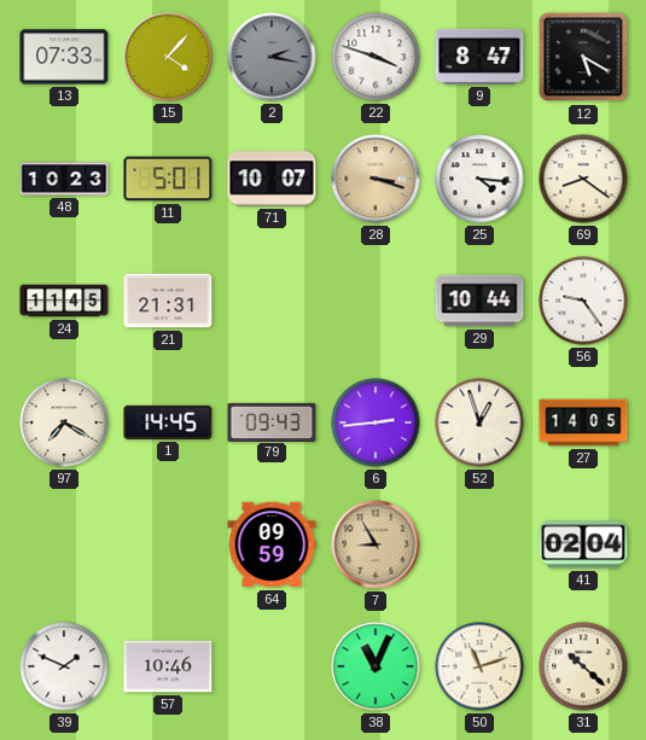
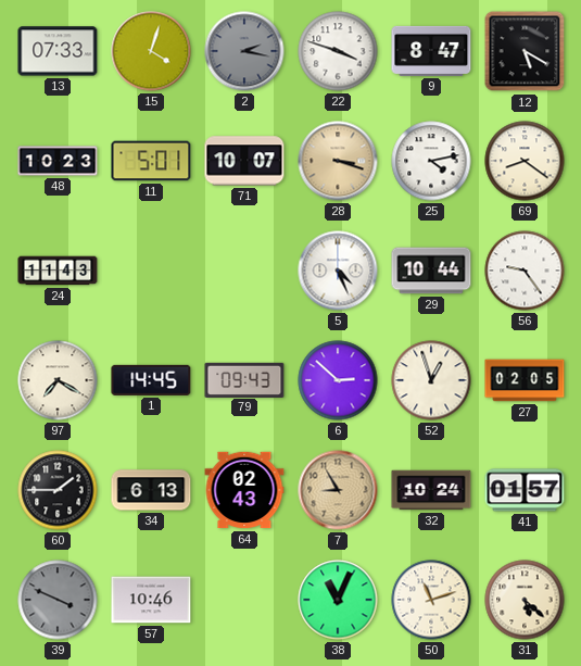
15: 4:07 -> 4:03
25: 4:16 -> 4:13
24: 11:45 -> 11:43
21: 21:31 -> none
5: none -> 4:26
6: 2:44 -> 2:52
27: 14:05 -> 02:05
60: none -> 1:45
34: none -> 6:13
64: 09:59 -> 02:43
32: none -> 10:24
41: 02:04 -> 01:57
39: 1:49 -> 3:49
39 dial: white -> grey
31: 10:22 -> 5:22
